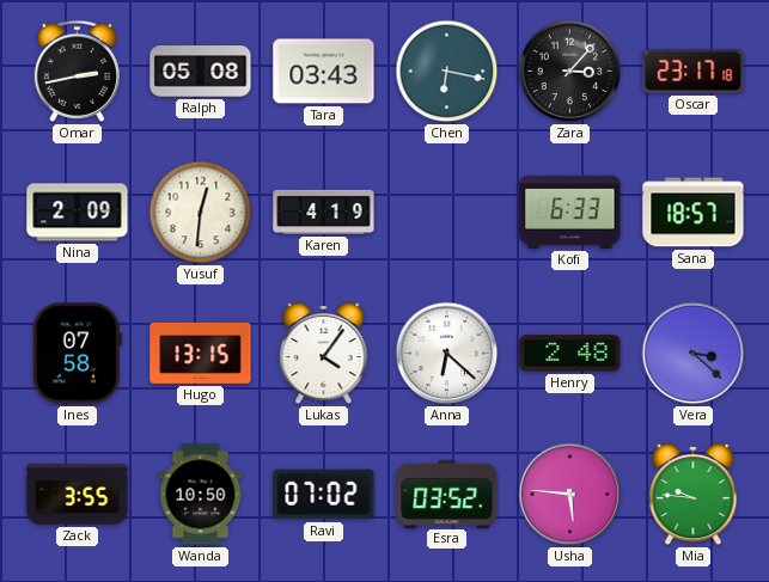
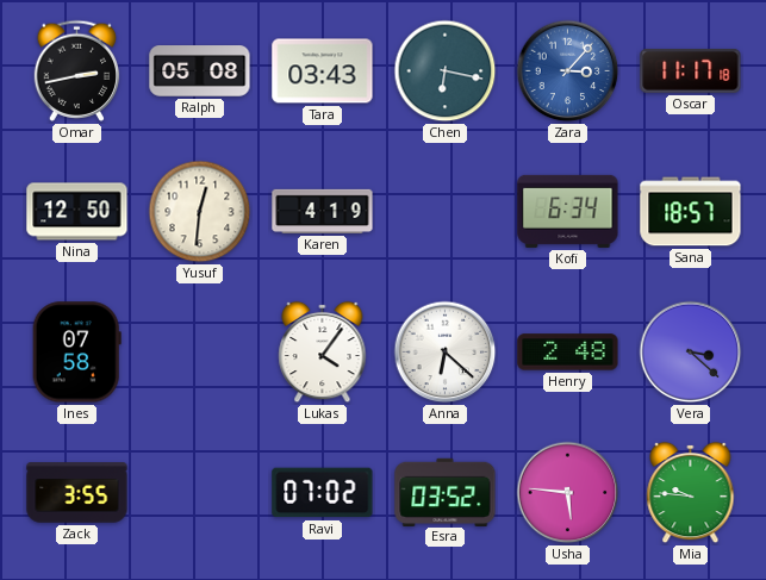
Zara dial: black -> blue
Oscar: 23:17 -> 11:17
Nina: 2:09 -> 12:50
Kofi: 6:33 -> 6:34
Hugo: 13:15 -> none
Wanda: 10:50 -> none
